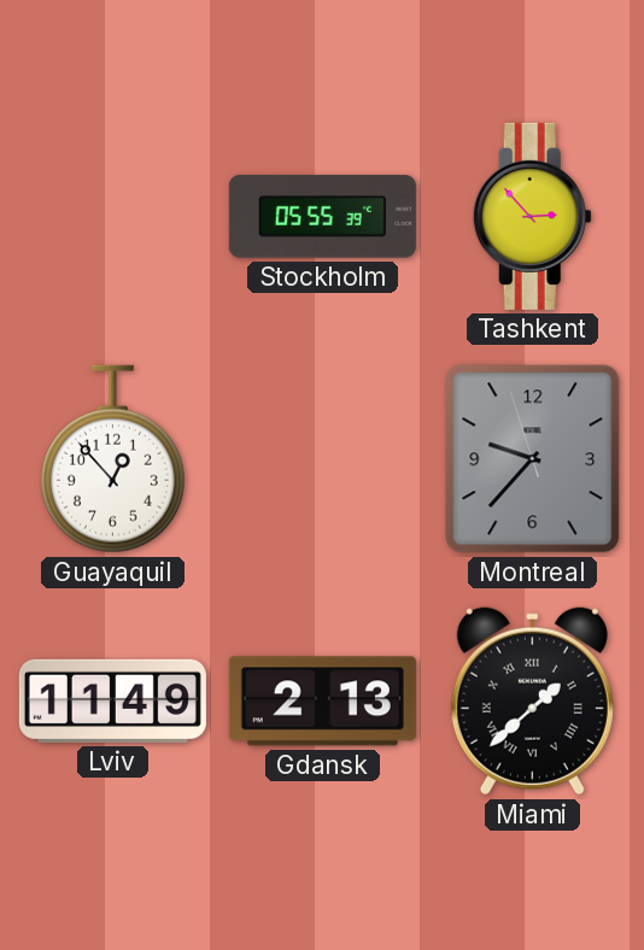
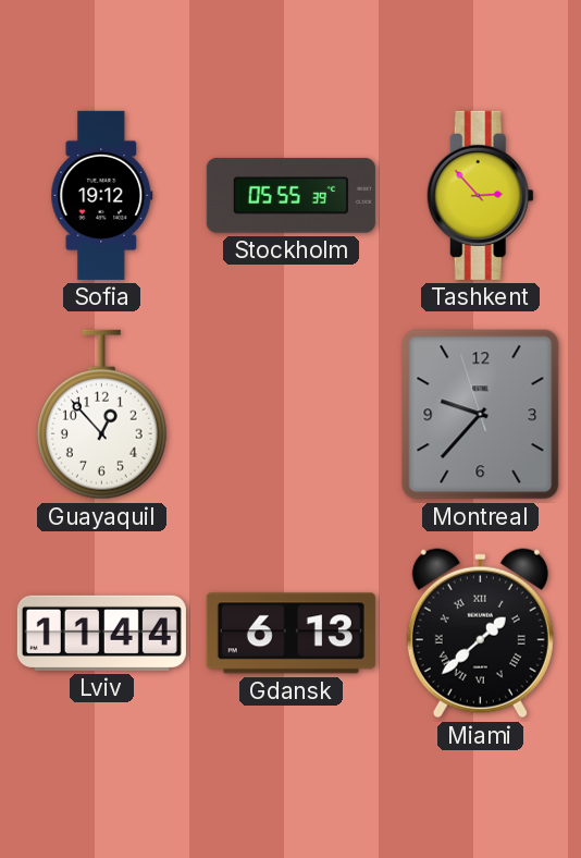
Sofia: none -> 19:12
Lviv: 11:49 -> 11:44
Gdansk: 2:13 -> 6:13
